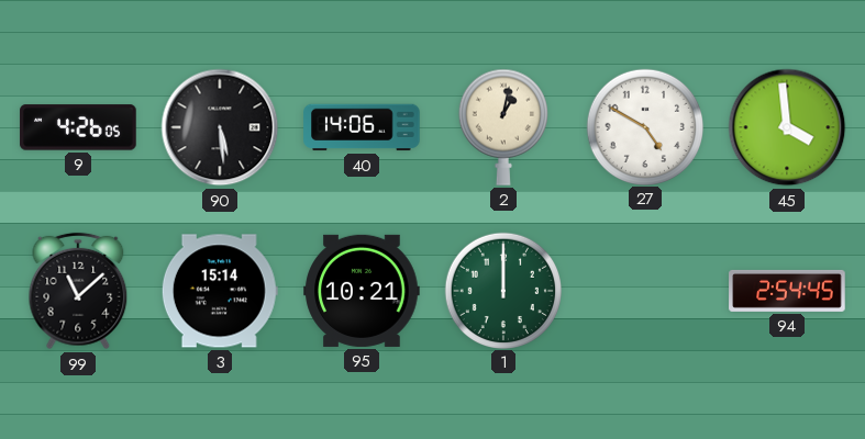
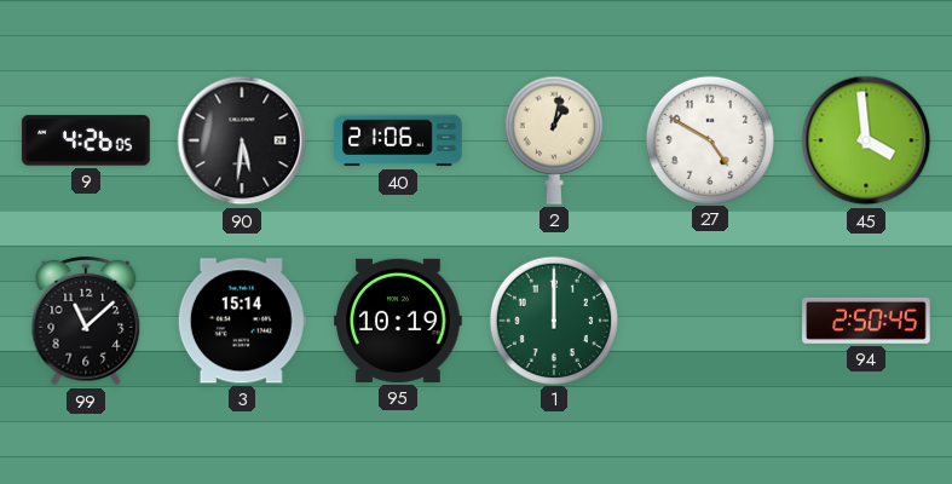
90: 5:29 -> 5:31
40: 14:06 -> 21:06
95: 10:21 -> 10:19
94: 2:54 -> 2:50
